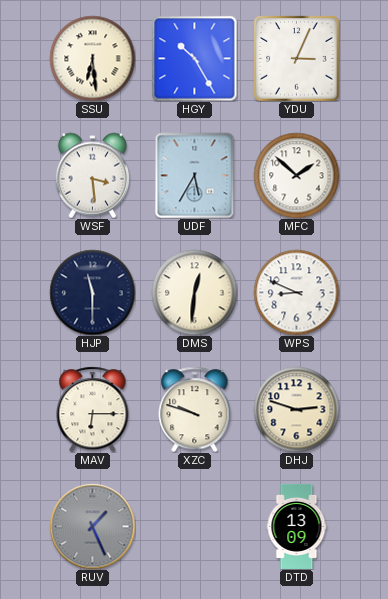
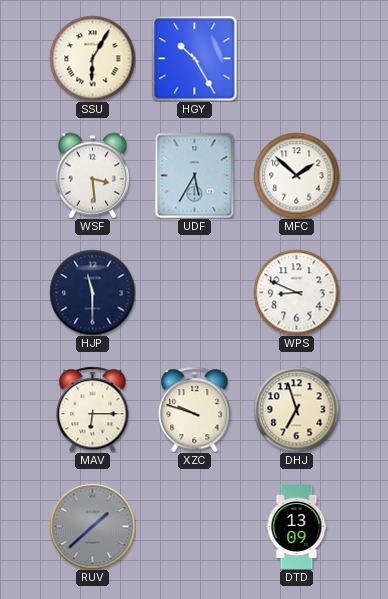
SSU: 6:29 -> 6:05
YDU: 3:04 -> none
DMS: 12:31 -> none
DHJ: 2:48 -> 6:57
RUV: 1:26 -> 1:38
